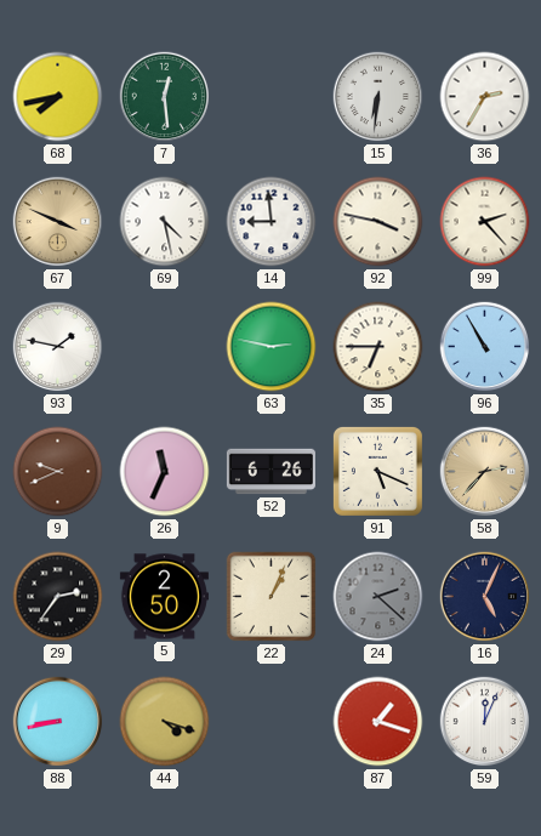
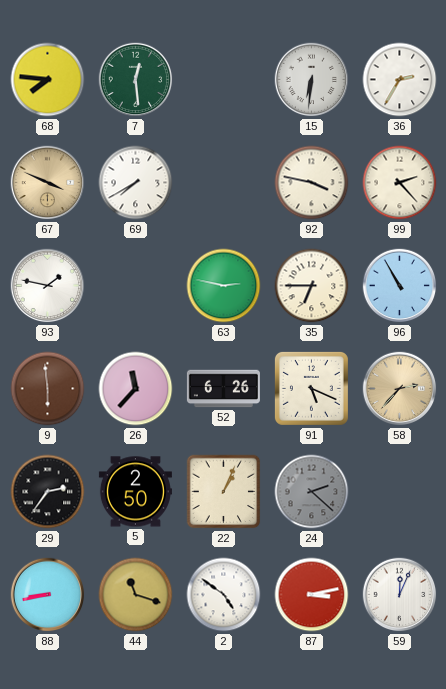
68: 7:43 -> 7:46
69: 4:28 -> 7:40
14: 8:59 -> none
9: 9:41 -> 5:59
26: 11:34 -> 11:37
16: 5:04 -> none
44: 4:18 -> 11:18
2: none -> 4:51
87: 1:18 -> 3:13
